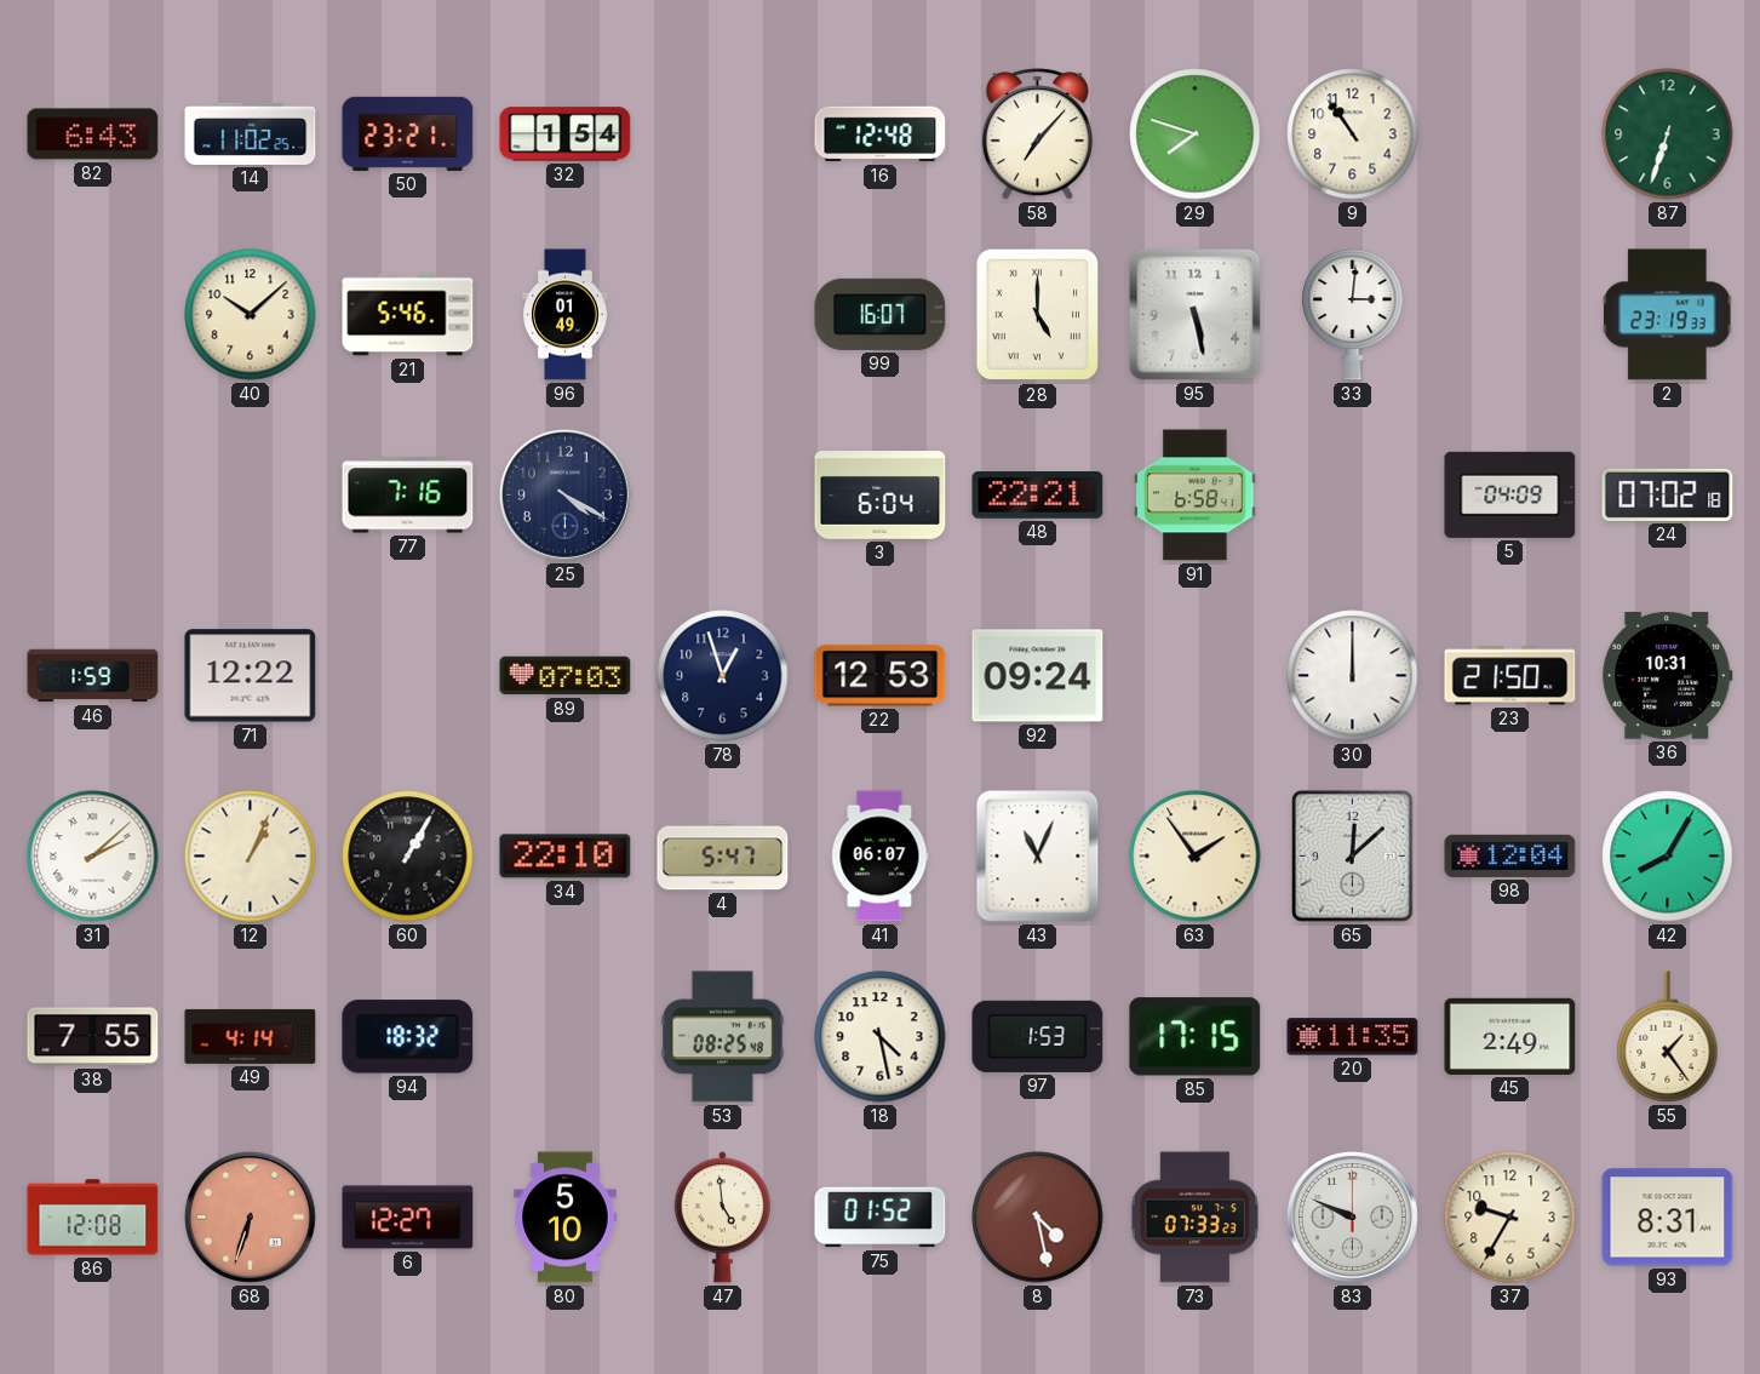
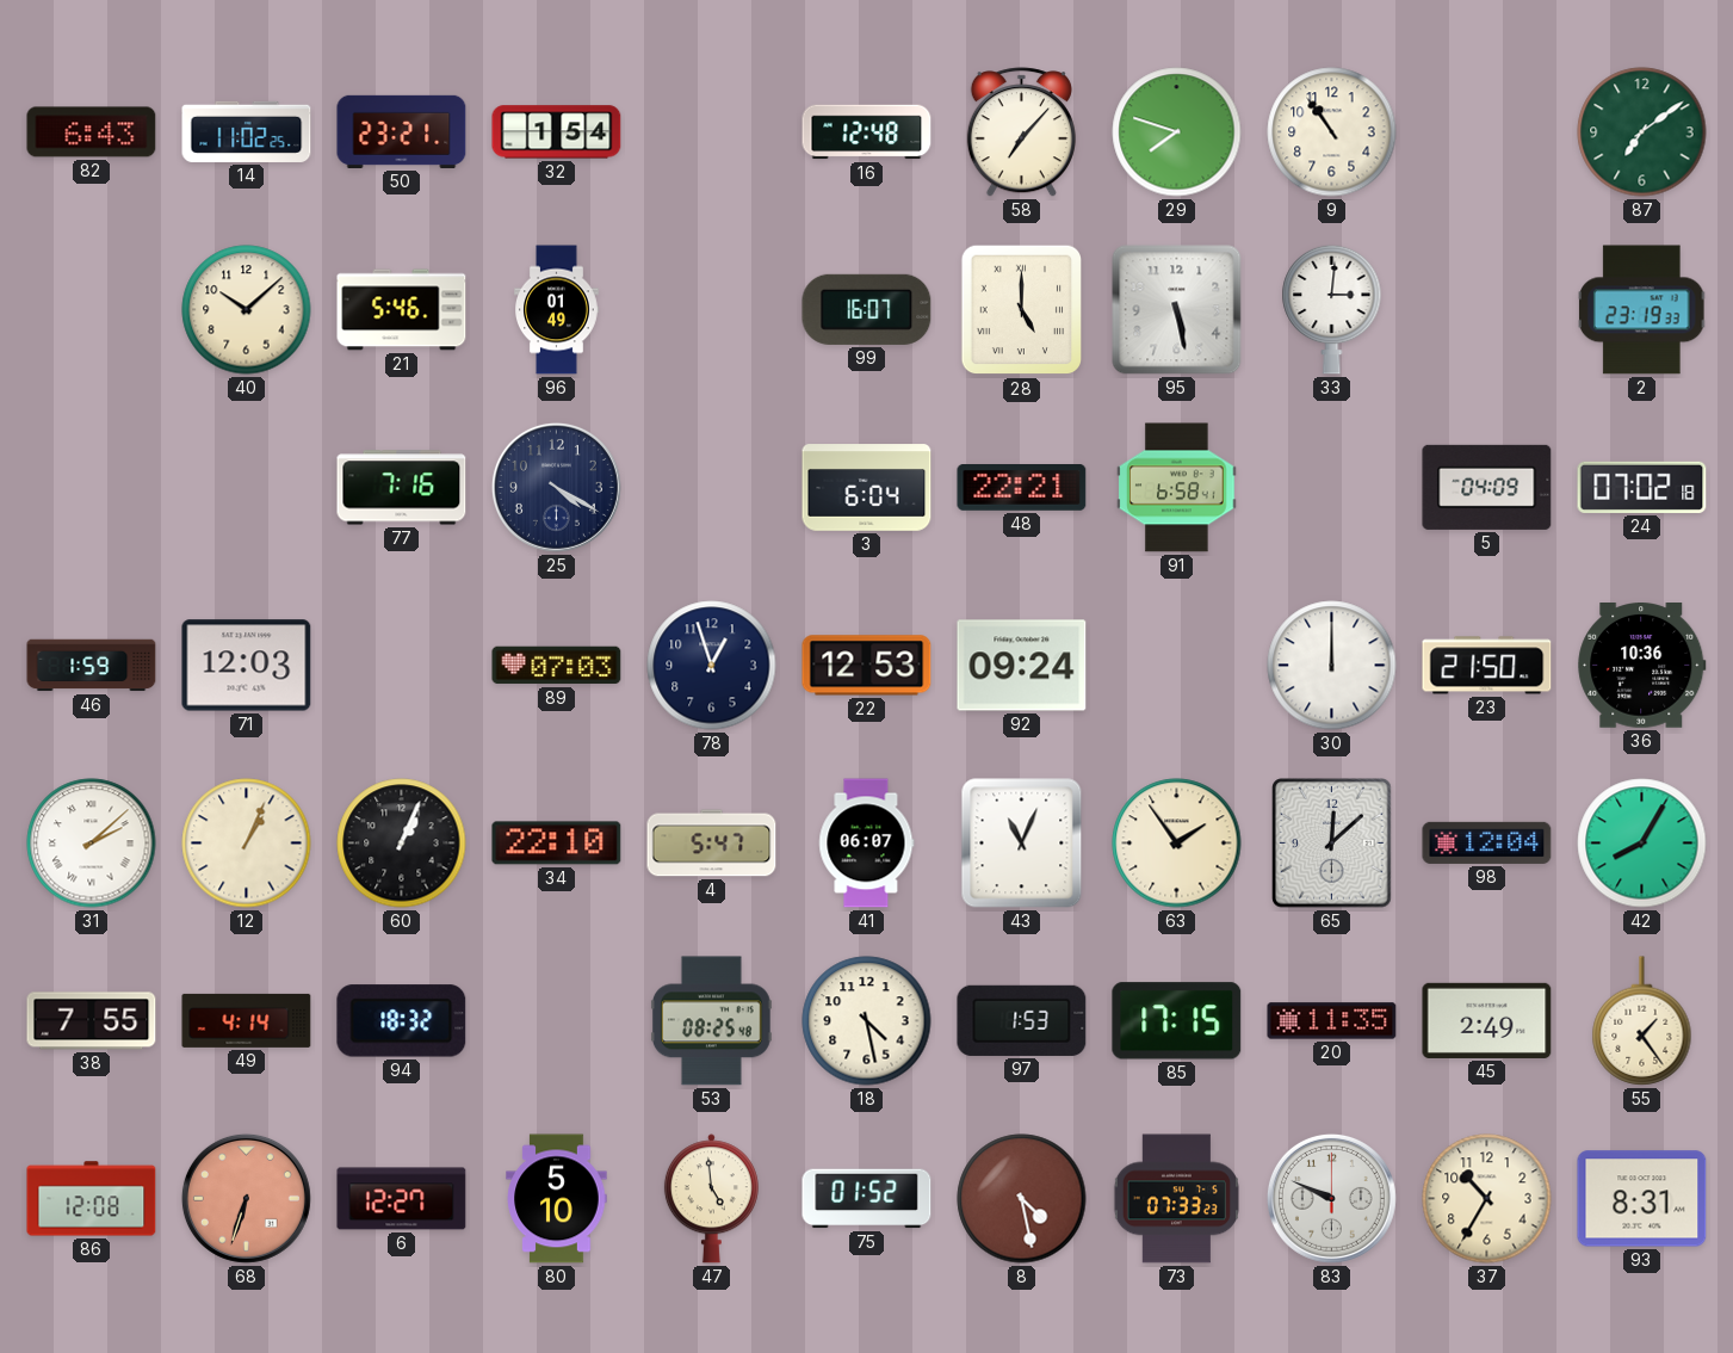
87: 6:33 -> 7:09
71: 12:22 -> 12:03
36: 10:31 -> 10:36
60: 1:05 -> 1:04
37: 9:35 -> 10:35
